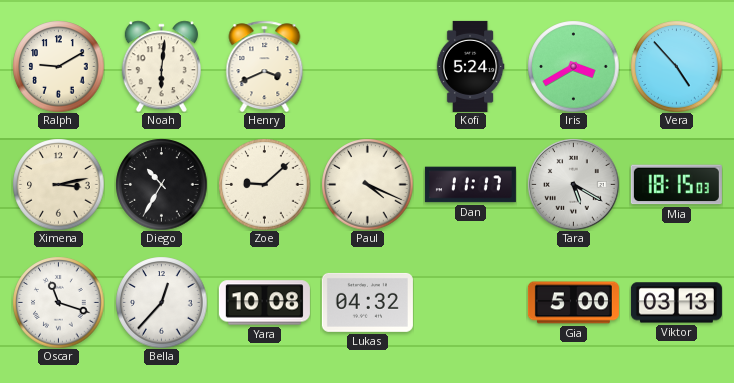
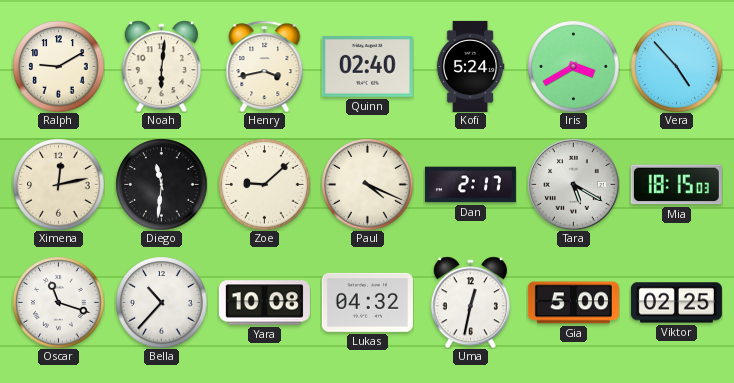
Henry: 3:41 -> 3:43
Quinn: none -> 02:40
Ximena: 3:13 -> 12:13
Diego: 10:35 -> 11:31
Dan: 11:17 -> 2:17
Bella: 12:37 -> 10:37
Uma: none -> 12:32
Viktor: 03:13 -> 02:25
